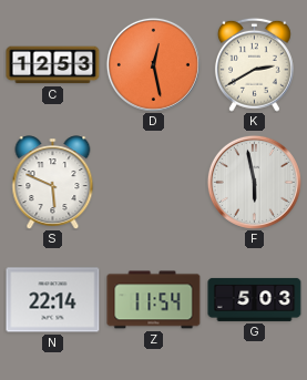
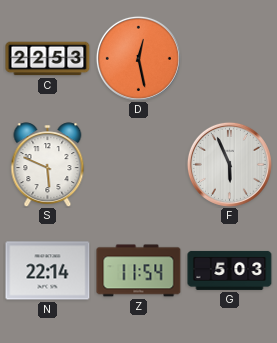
C: 12:53 -> 22:53
K: 2:40 -> none
F: 5:58 -> 5:56
